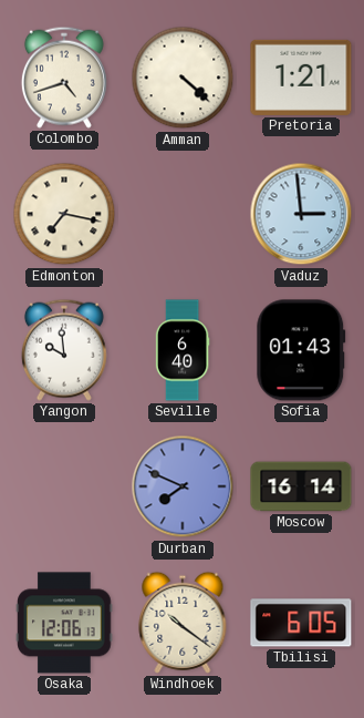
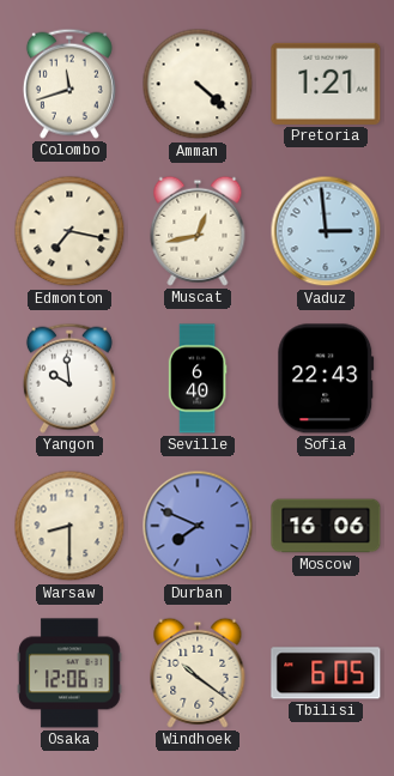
Colombo: 4:42 -> 11:42
Muscat: none -> 12:43
Sofia: 01:43 -> 22:43
Warsaw: none -> 8:30
Moscow: 16:14 -> 16:06
